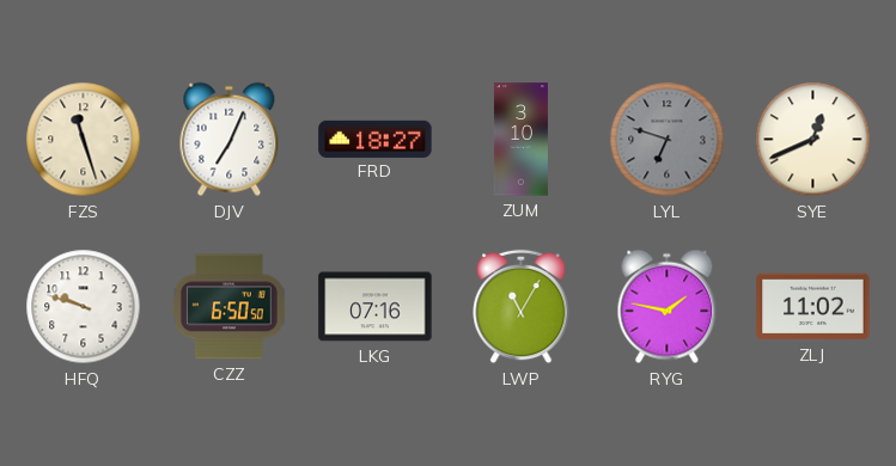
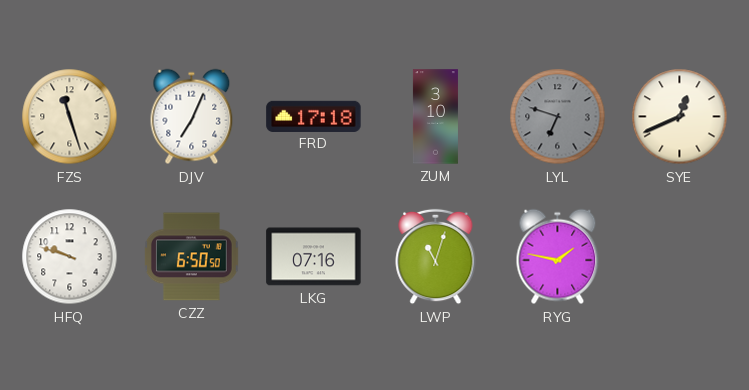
FRD: 18:27 -> 17:18
LWP: 11:05 -> 11:03
ZLJ: 11:02 -> none
